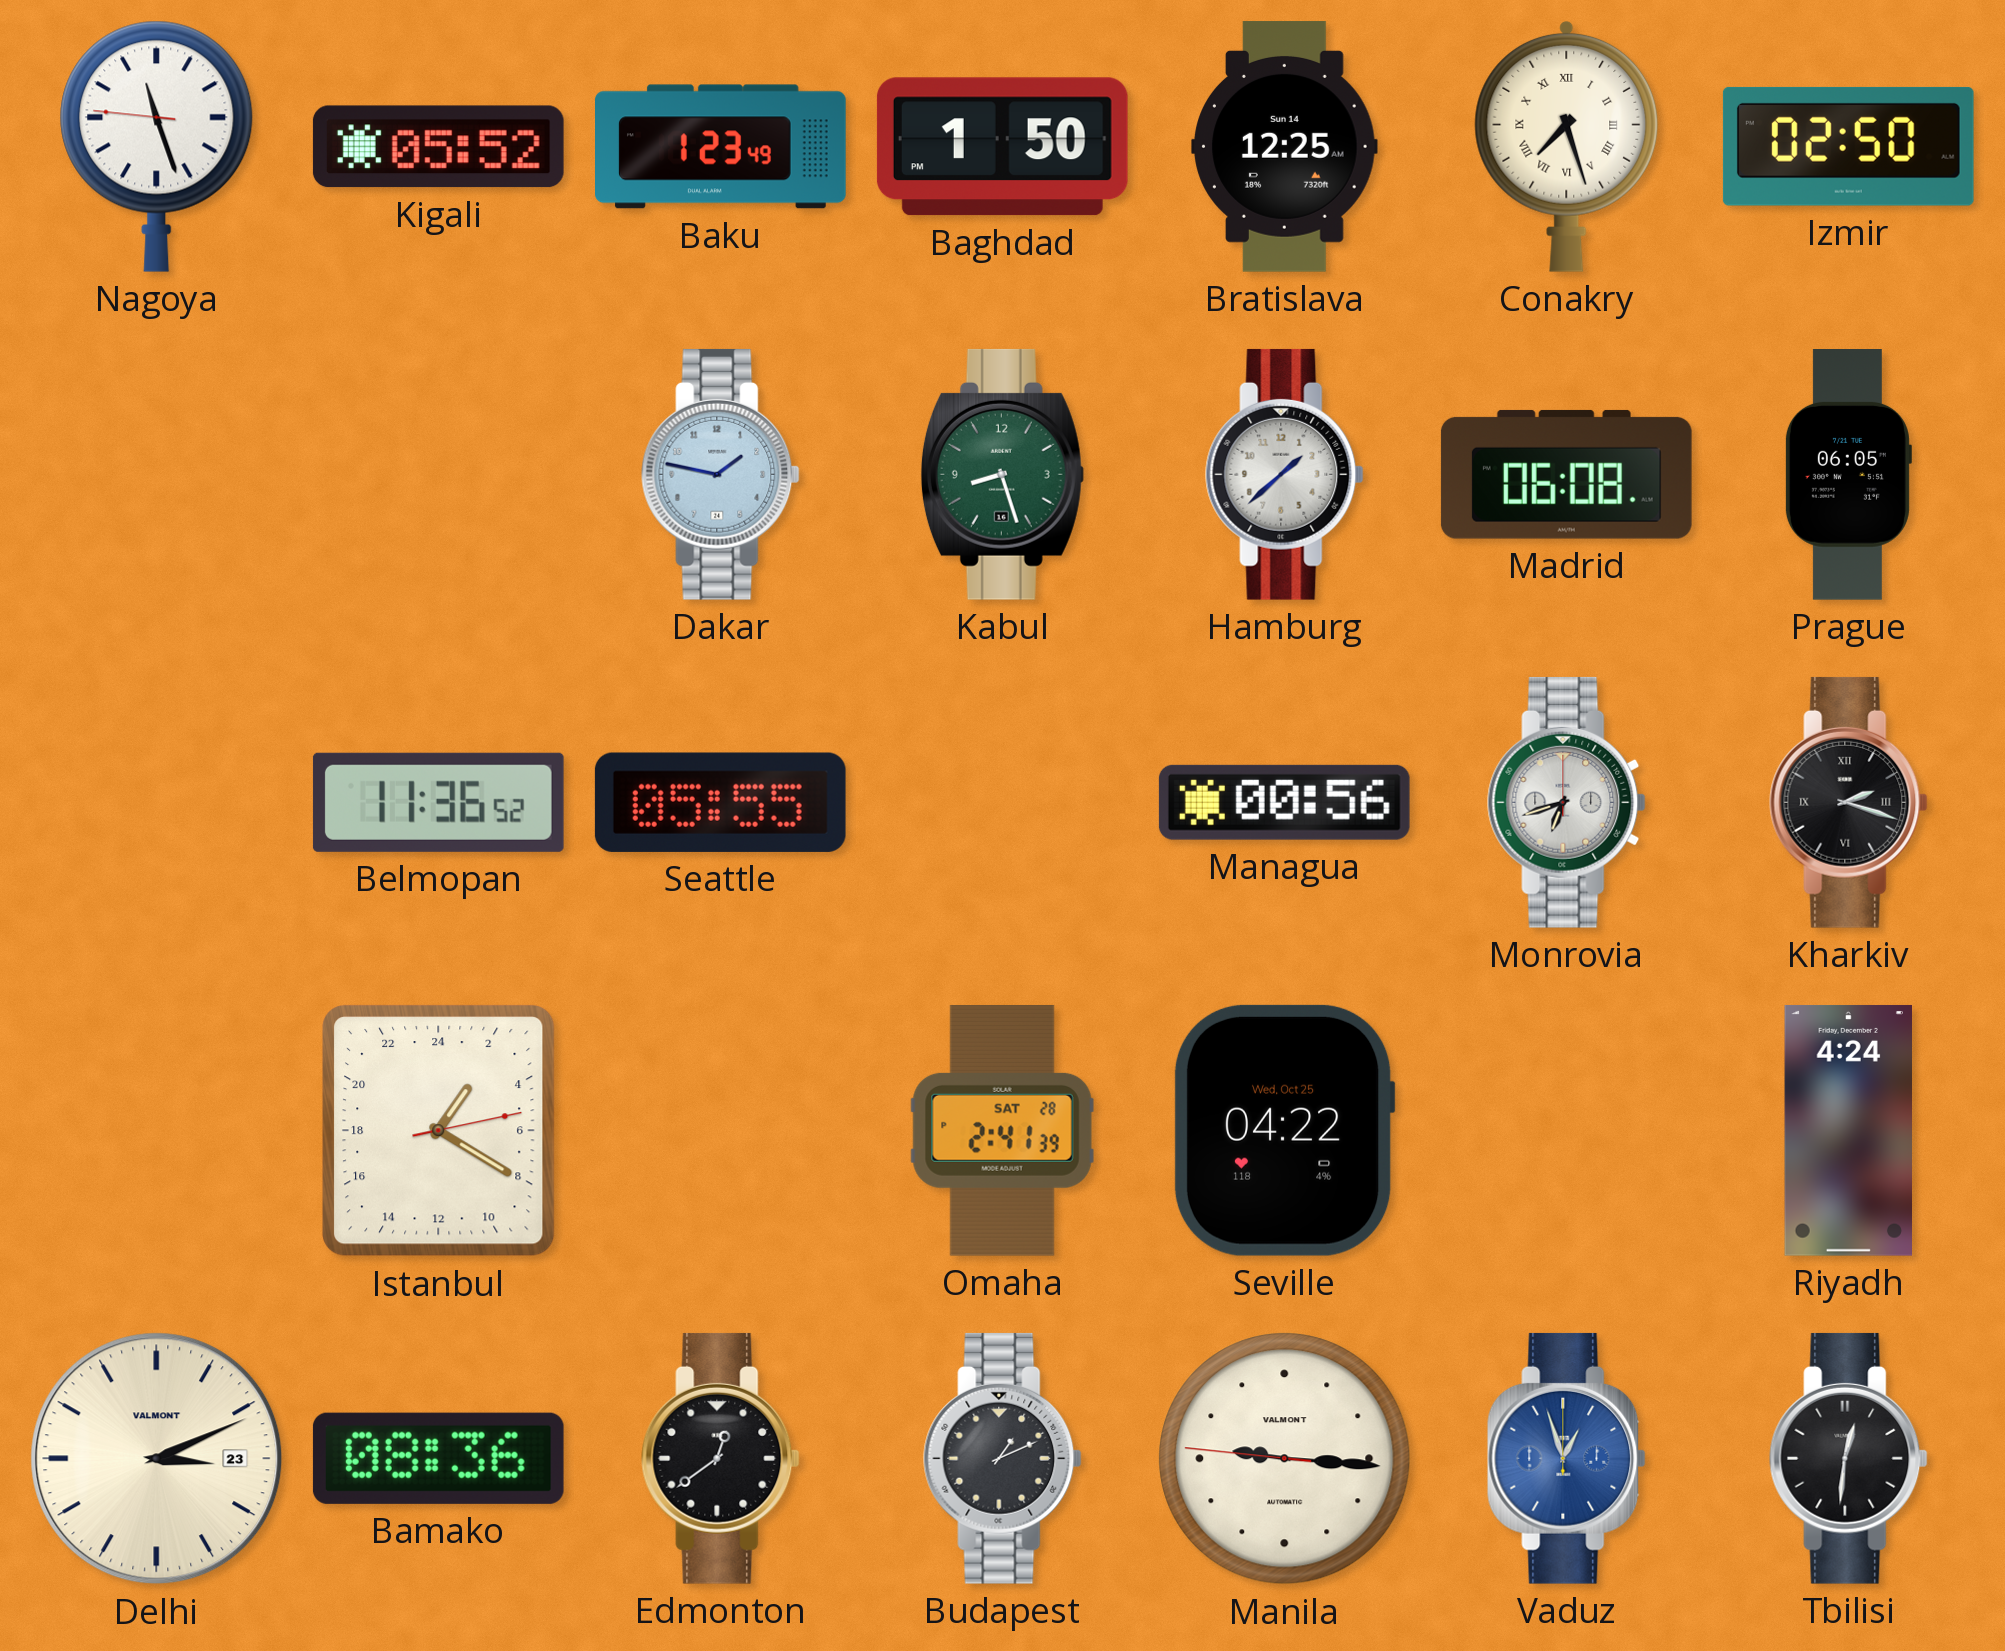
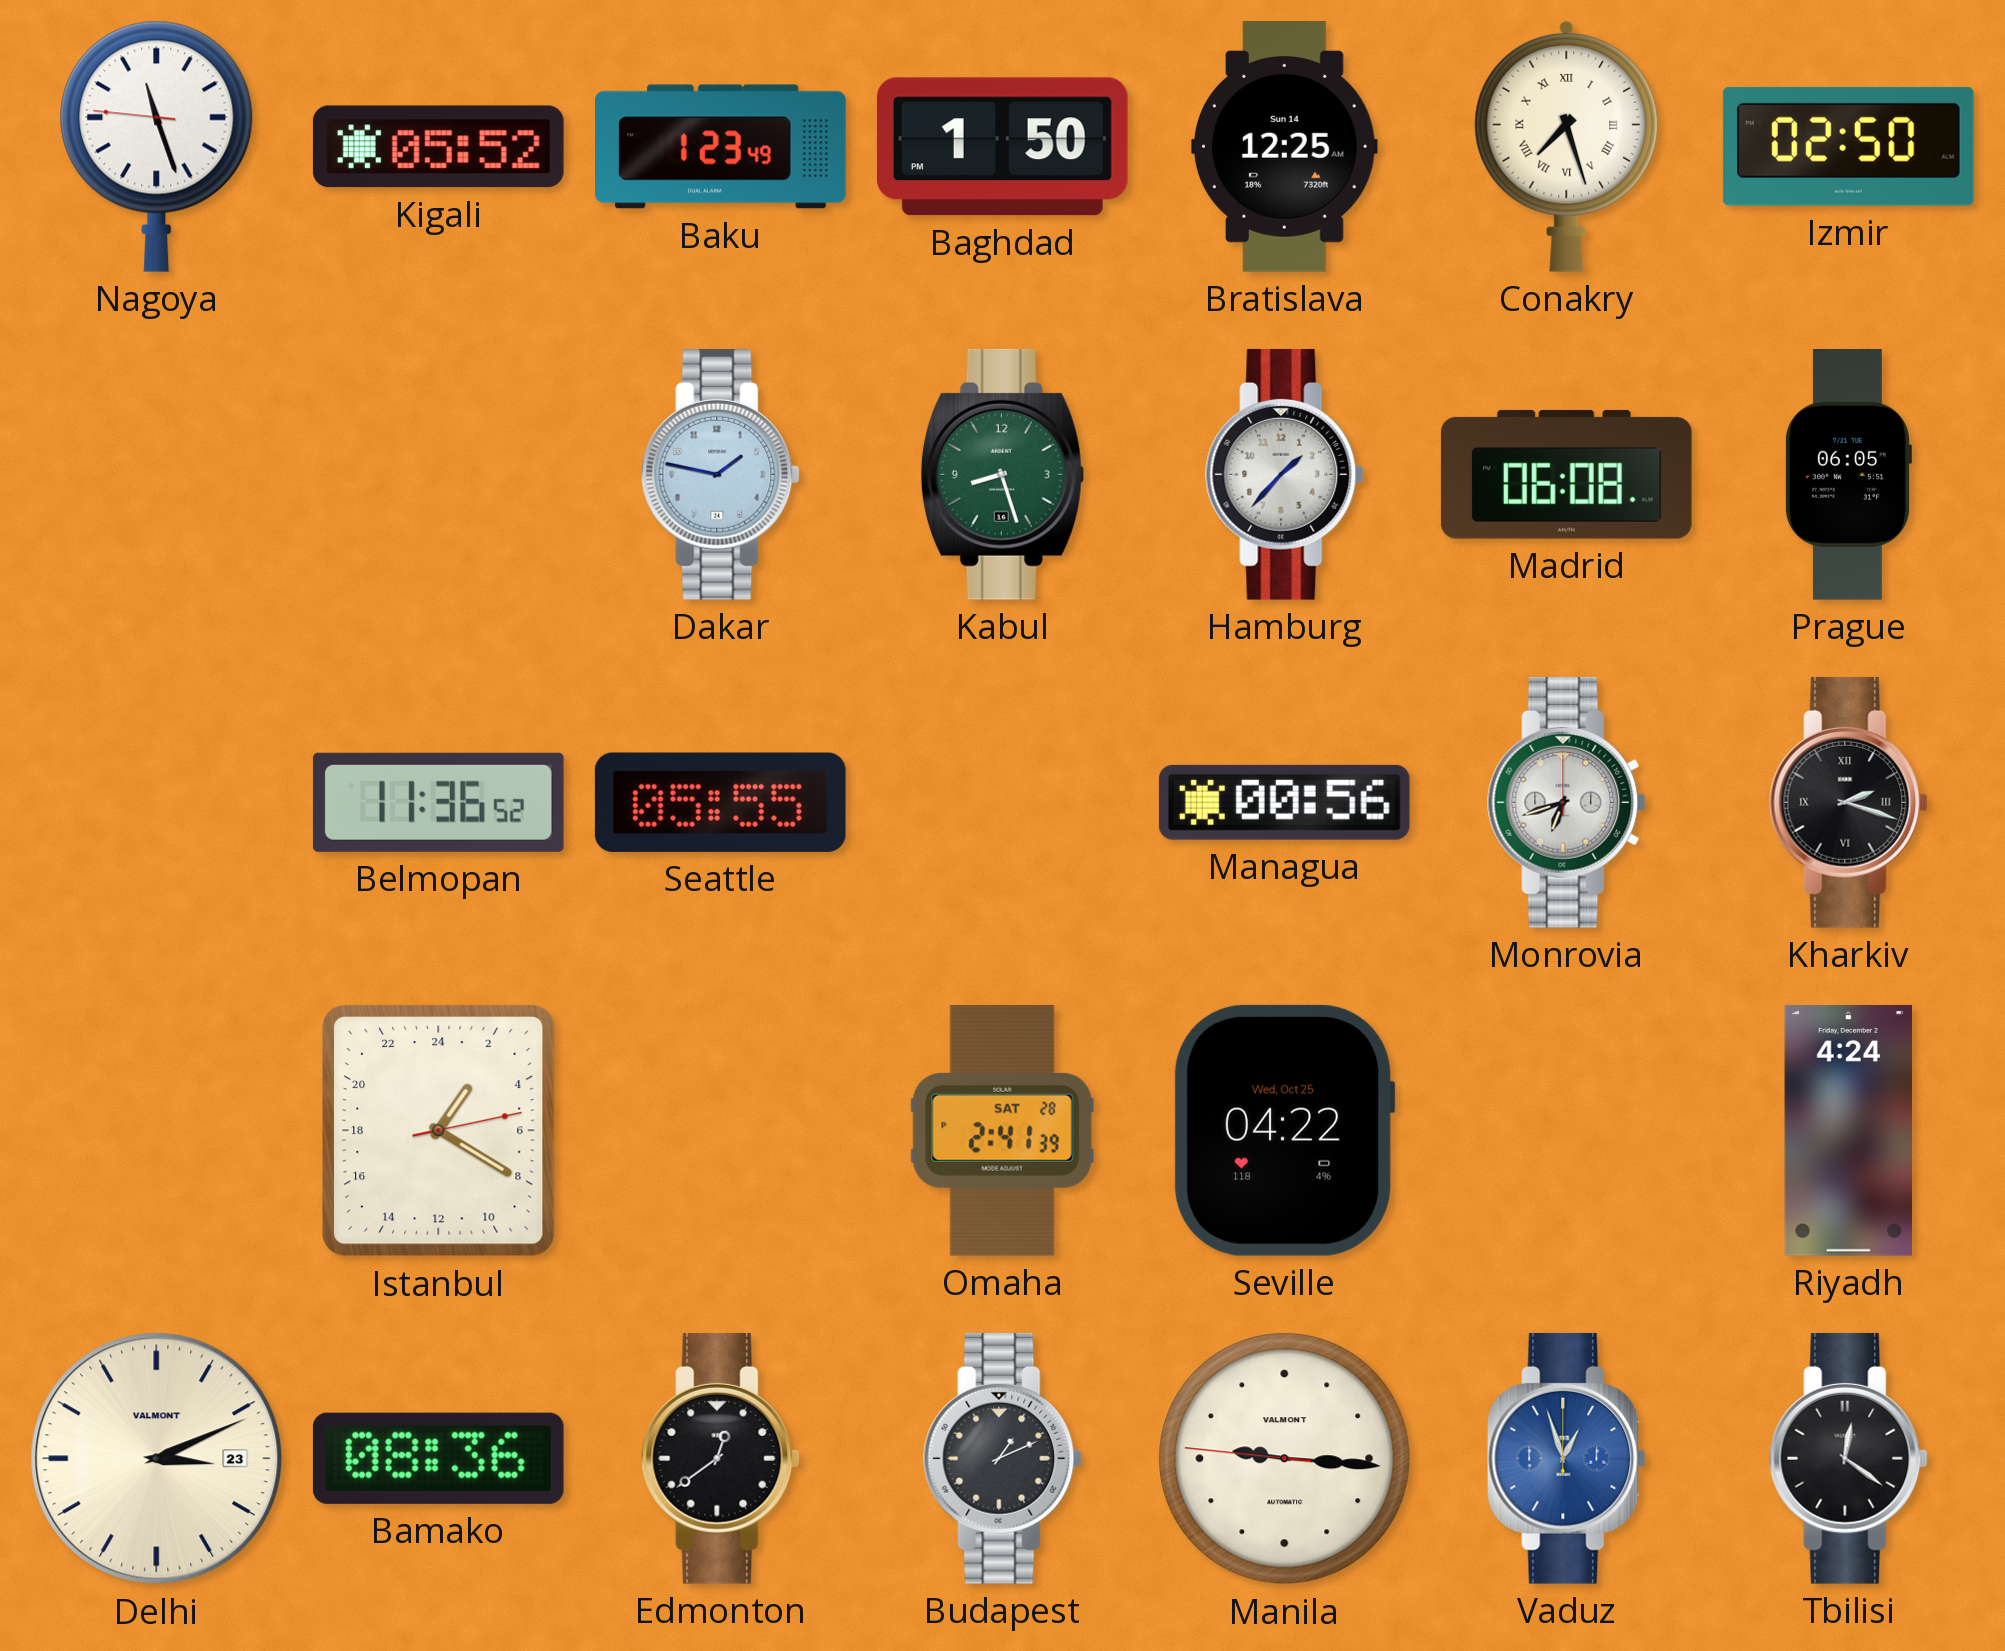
Hamburg: 1:38 -> 1:37
Tbilisi: 12:31 -> 12:21
